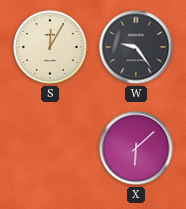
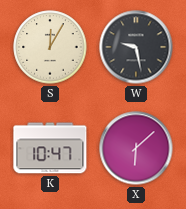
W: 9:24 -> 9:28
K: none -> 10:47
